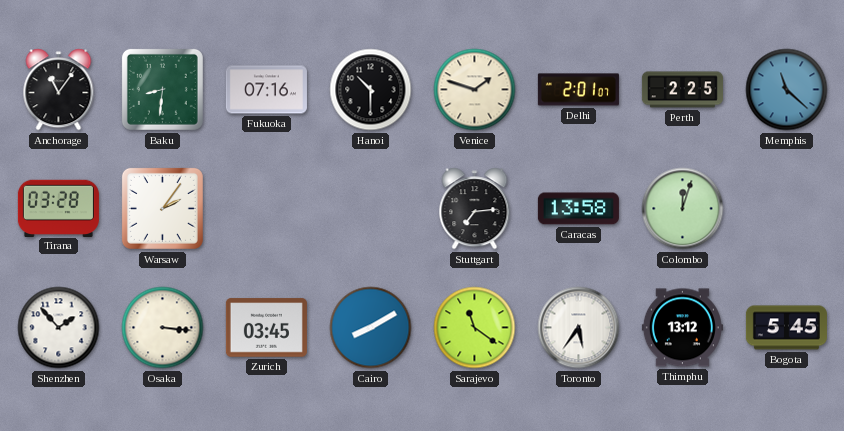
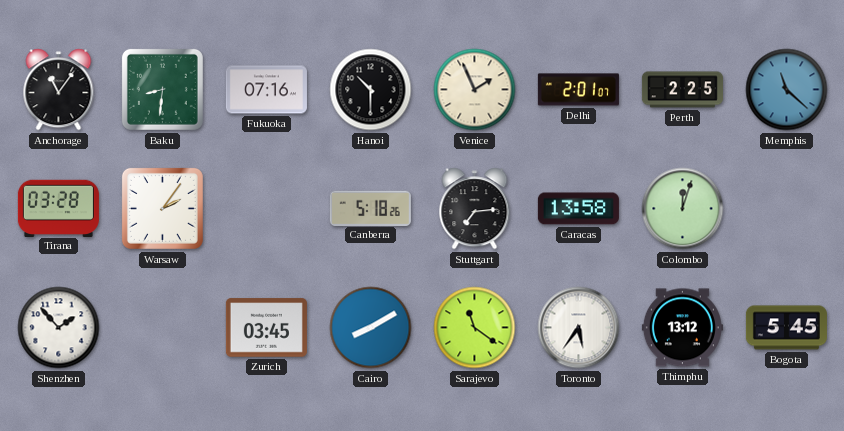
Venice: 1:48 -> 1:56
Canberra: none -> 5:18
Osaka: 3:16 -> none
